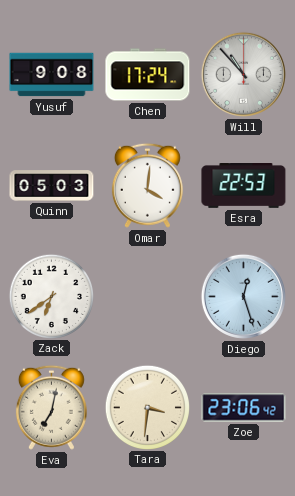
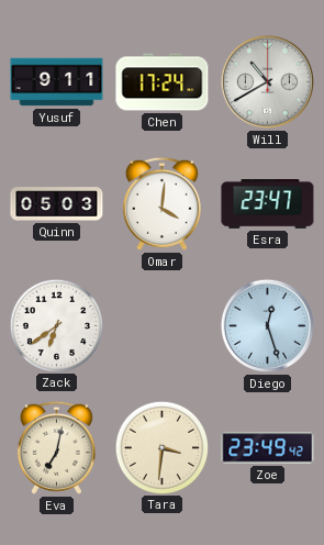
Yusuf: 9:08 -> 9:11
Will: 10:53 -> 10:40
Esra: 22:53 -> 23:47
Zoe: 23:06 -> 23:49
